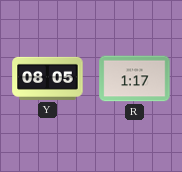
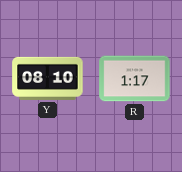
Y: 08:05 -> 08:10
